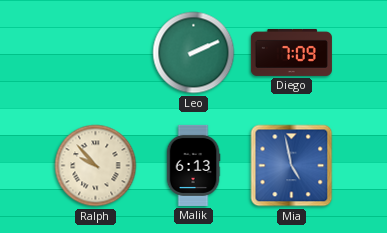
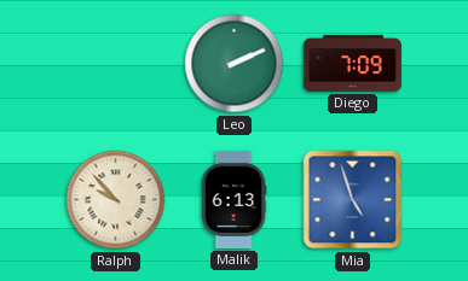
Mia: 4:58 -> 4:57
